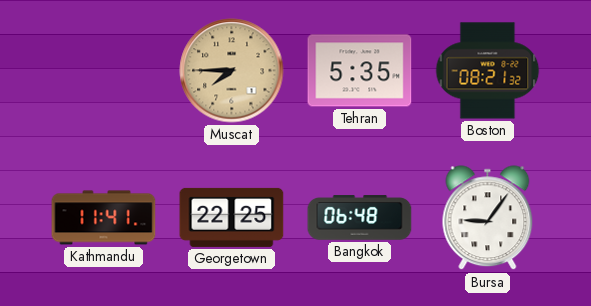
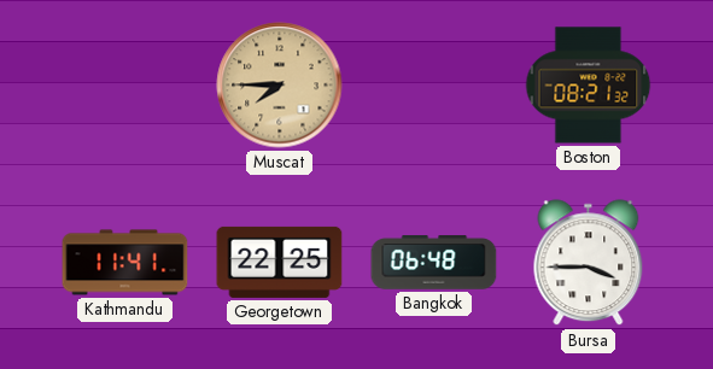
Tehran: 5:35 -> none
Bursa: 9:06 -> 3:45
